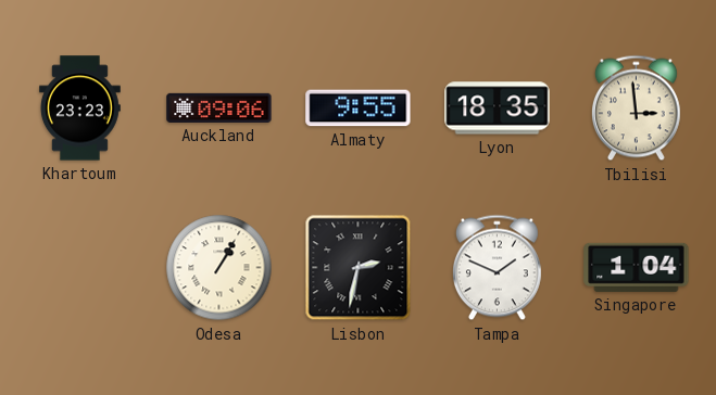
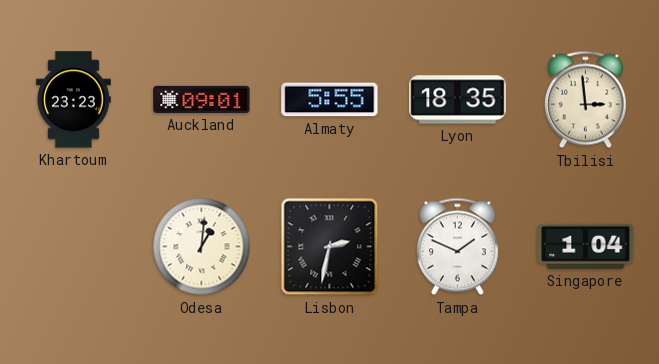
Auckland: 09:06 -> 09:01
Almaty: 9:55 -> 5:55
Odesa: 1:05 -> 1:01
